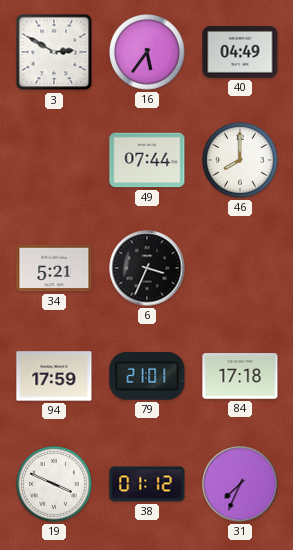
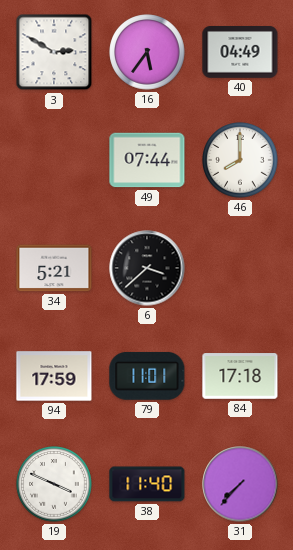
6: 3:34 -> 3:38
79: 21:01 -> 11:01
38: 01:12 -> 11:40
31: 7:34 -> 7:37
